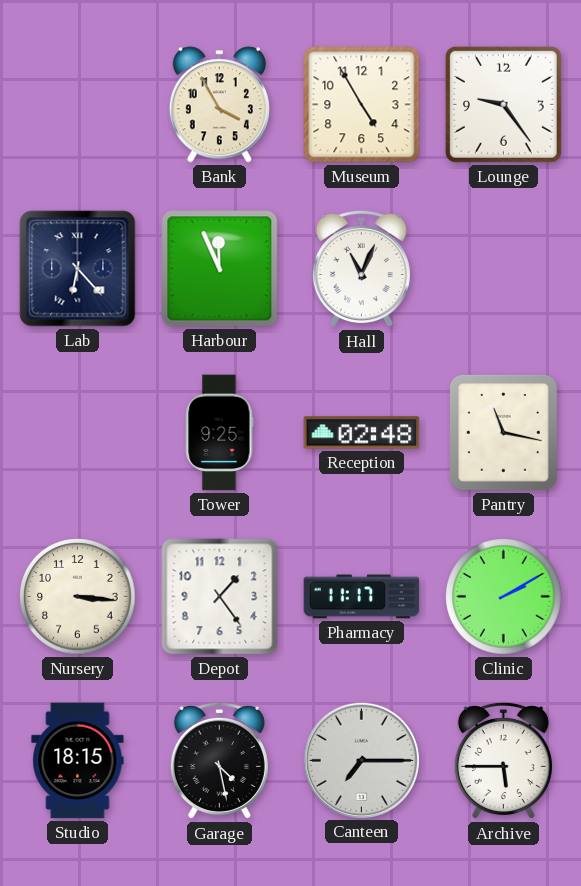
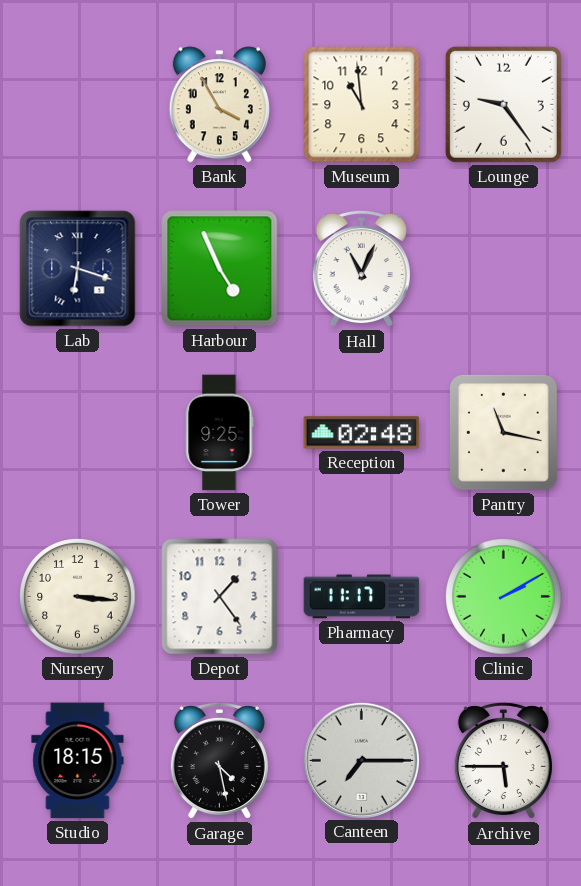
Museum: 4:55 -> 10:59
Lab: 6:23 -> 6:18
Harbour: 11:56 -> 4:56
